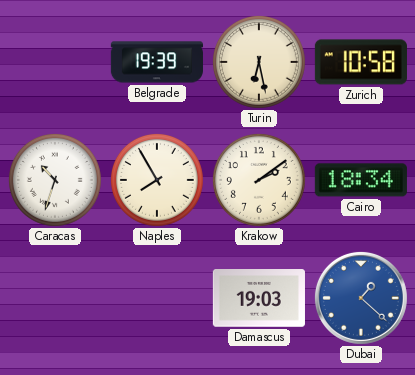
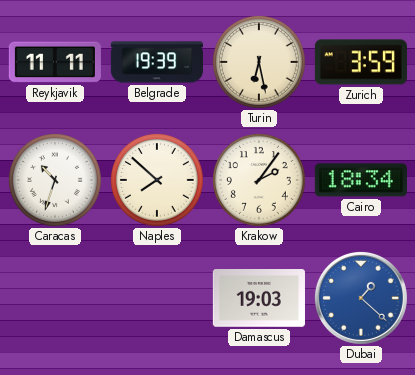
Reykjavik: none -> 11:11
Zurich: 10:58 -> 3:59
Naples: 7:55 -> 7:52
Krakow: 2:09 -> 2:06
